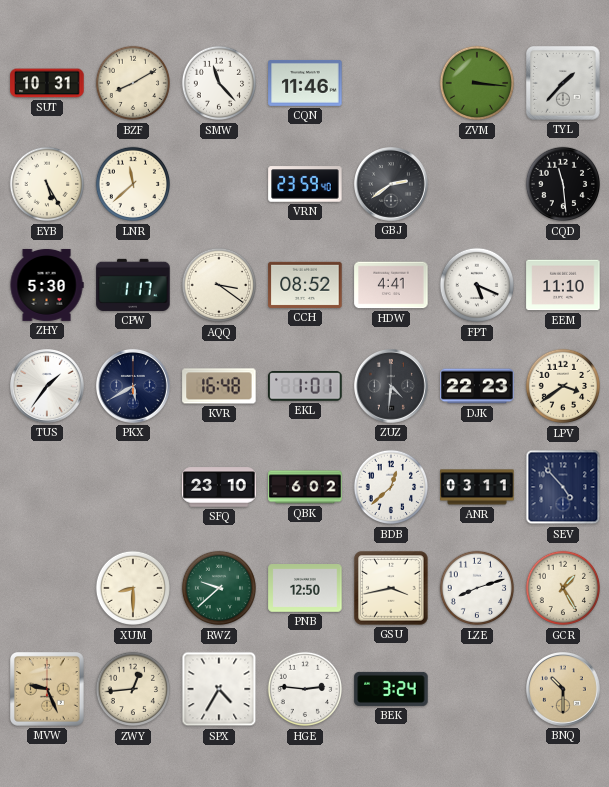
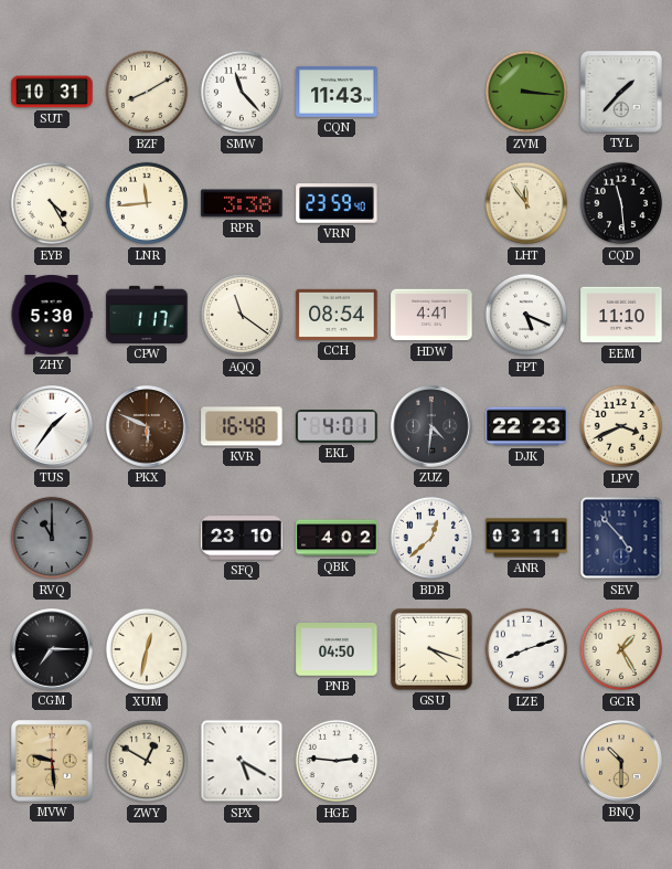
CQN: 11:46 -> 11:43
EYB: 5:25 -> 4:25
LNR: 11:38 -> 11:44
RPR: none -> 3:38
GBJ: 2:39 -> none
LHT: none -> 11:54
AQQ: 3:21 -> 11:21
CCH: 08:52 -> 08:54
PKX: 5:40 -> 5:49
PKX dial: navy -> brown
EKL: 1:01 -> 4:01
LPV: 3:39 -> 3:41
RVQ: none -> 11:00
QBK: 6:02 -> 4:02
CGM: none -> 7:15
XUM: 8:30 -> 12:32
RWZ: 9:38 -> none
PNB: 12:50 -> 04:50
GSU: 3:43 -> 4:18
MVW: 9:26 -> 9:29
ZWY: 12:44 -> 12:50
SPX: 4:35 -> 5:20
BEK: 3:24 -> none
